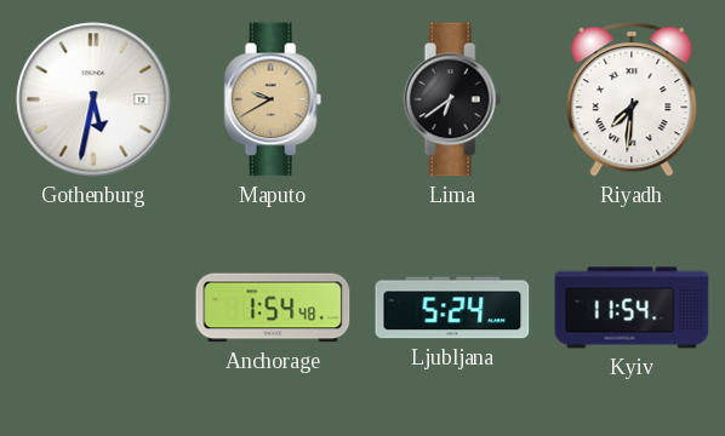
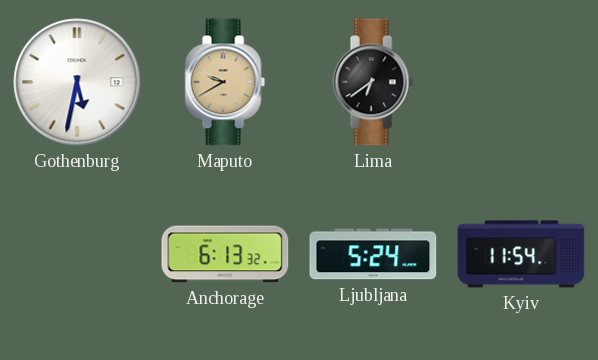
Riyadh: 7:31 -> none
Anchorage: 1:54 -> 6:13
